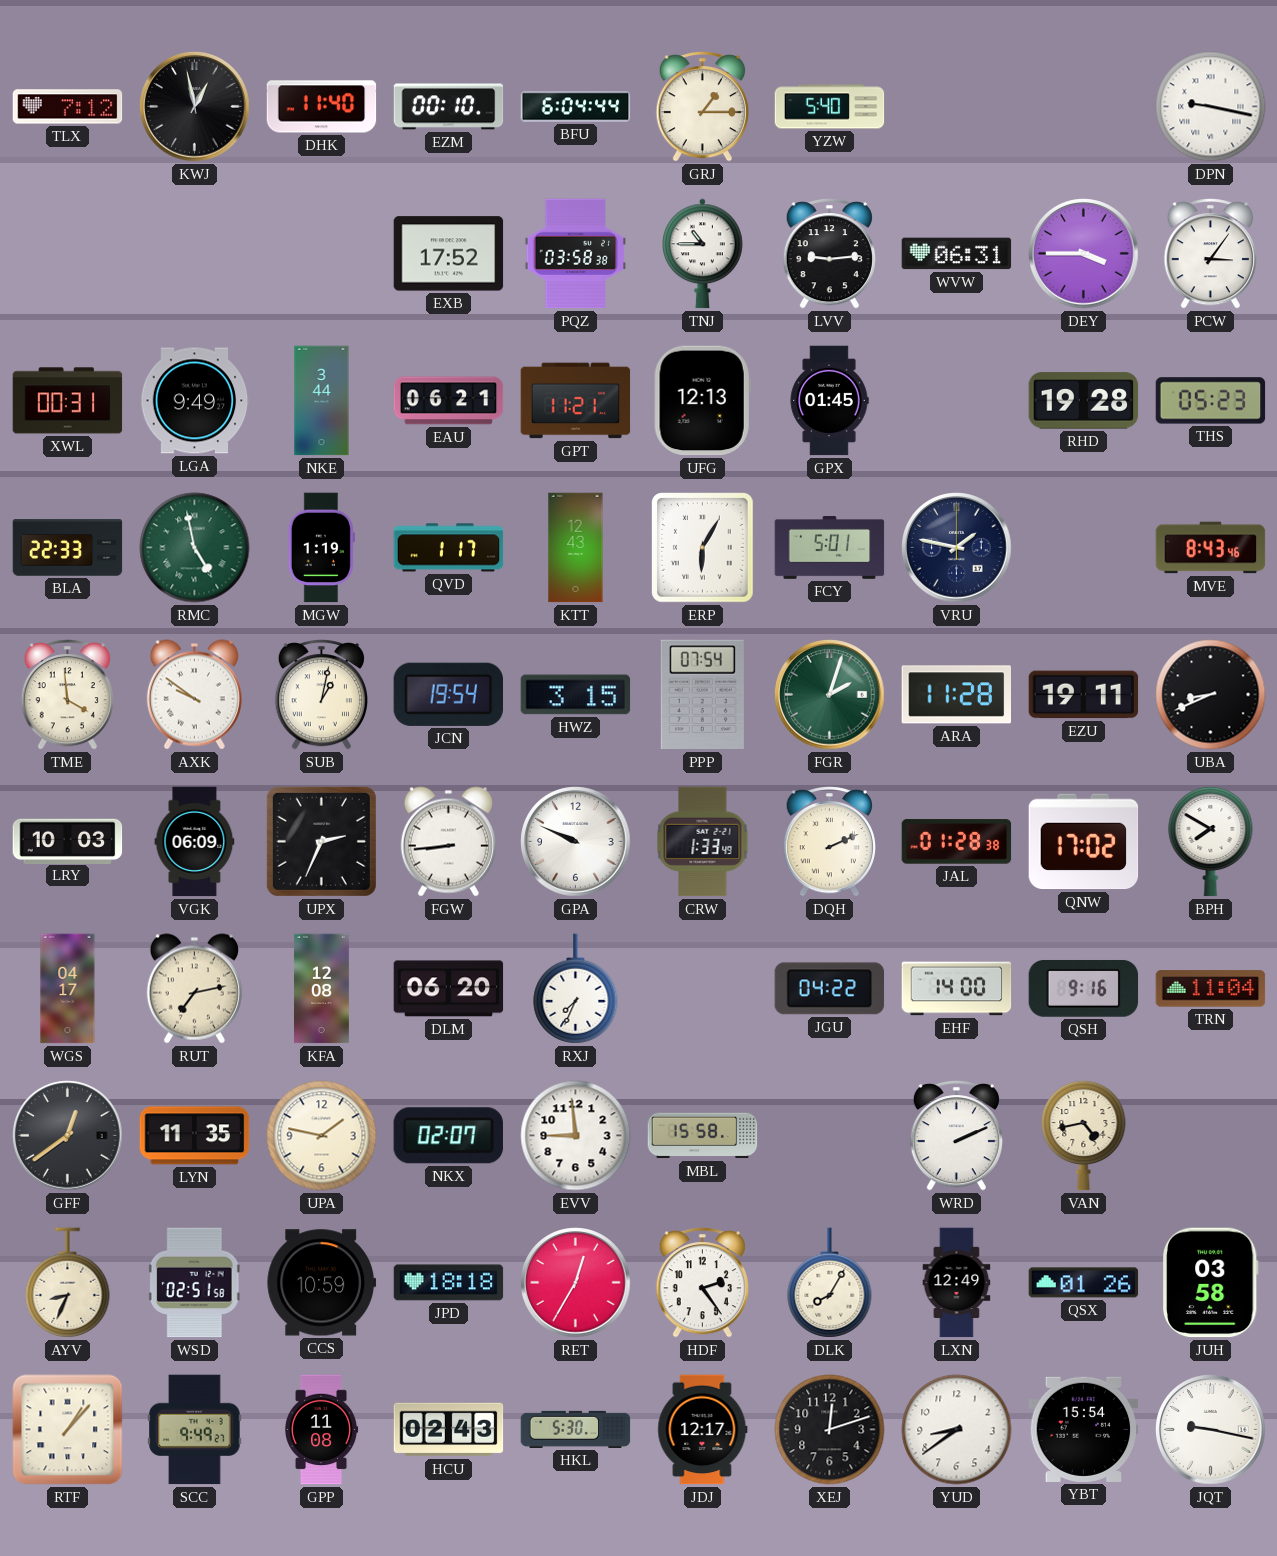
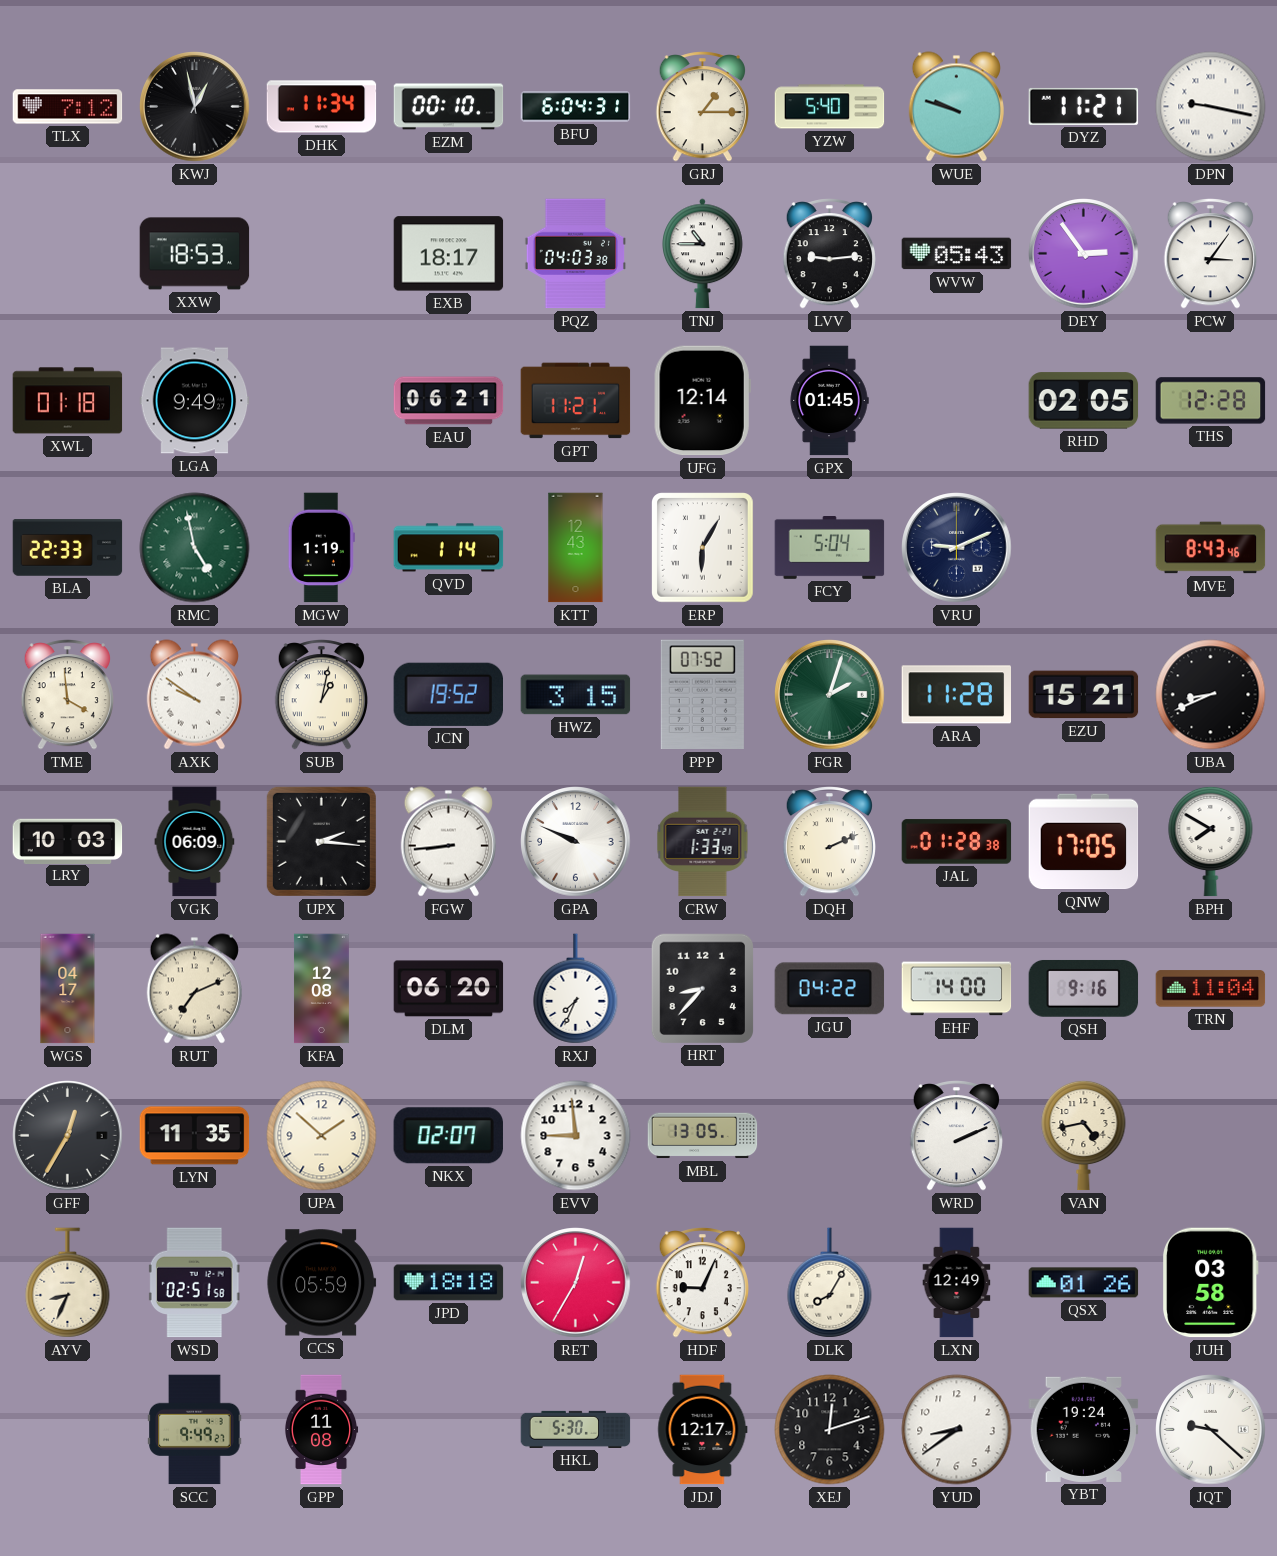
DHK: 11:40 -> 11:34
BFU: 6:04:44 -> 6:04:31
WUE: none -> 9:48
DYZ: none -> 11:21
XXW: none -> 18:53
EXB: 17:52 -> 18:17
PQZ: 03:58 -> 04:03
WVW: 06:31 -> 05:43
DEY: 3:45 -> 2:54
XWL: 00:31 -> 01:18
NKE: 3:44 -> none
UFG: 12:13 -> 12:14
RHD: 19:28 -> 02:05
THS: 05:23 -> 12:28
QVD: 1:17 -> 1:14
FCY: 5:01 -> 5:04
VRU: 1:47 -> 9:11
JCN: 19:54 -> 19:52
PPP: 07:54 -> 07:52
EZU: 19:11 -> 15:21
UPX: 2:34 -> 2:16
QNW: 17:02 -> 17:05
RUT: 7:13 -> 7:11
HRT: none -> 8:37
GFF: 12:39 -> 12:35
UPA: 1:47 -> 1:52
MBL: 15:58 -> 13:05
CCS: 10:59 -> 05:59
HDF: 2:24 -> 9:04
RTF: 1:07 -> none
HCU: 02:43 -> none
YBT: 15:54 -> 19:24
JQT: 9:17 -> 9:22
